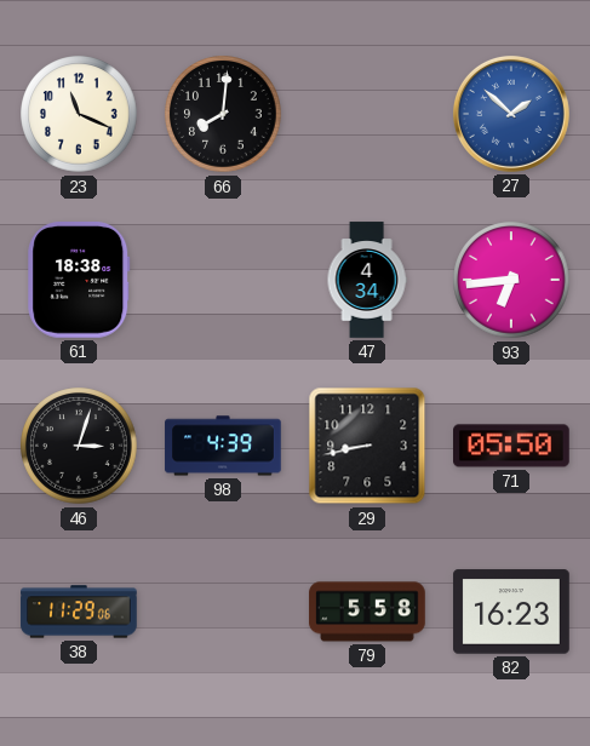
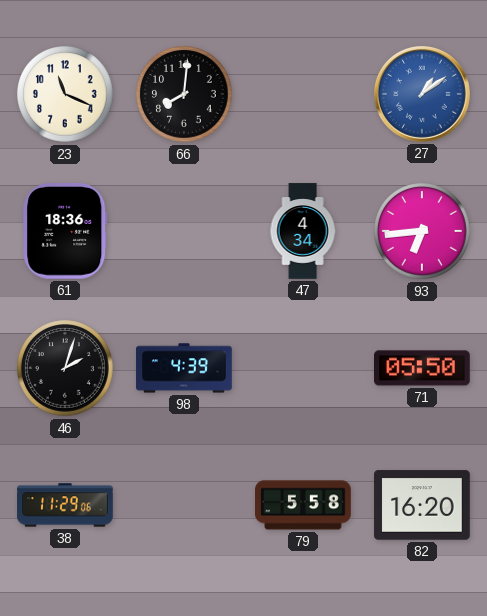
27: 1:52 -> 1:09
61: 18:38 -> 18:36
46: 3:03 -> 2:03
29: 8:43 -> none
82: 16:23 -> 16:20
